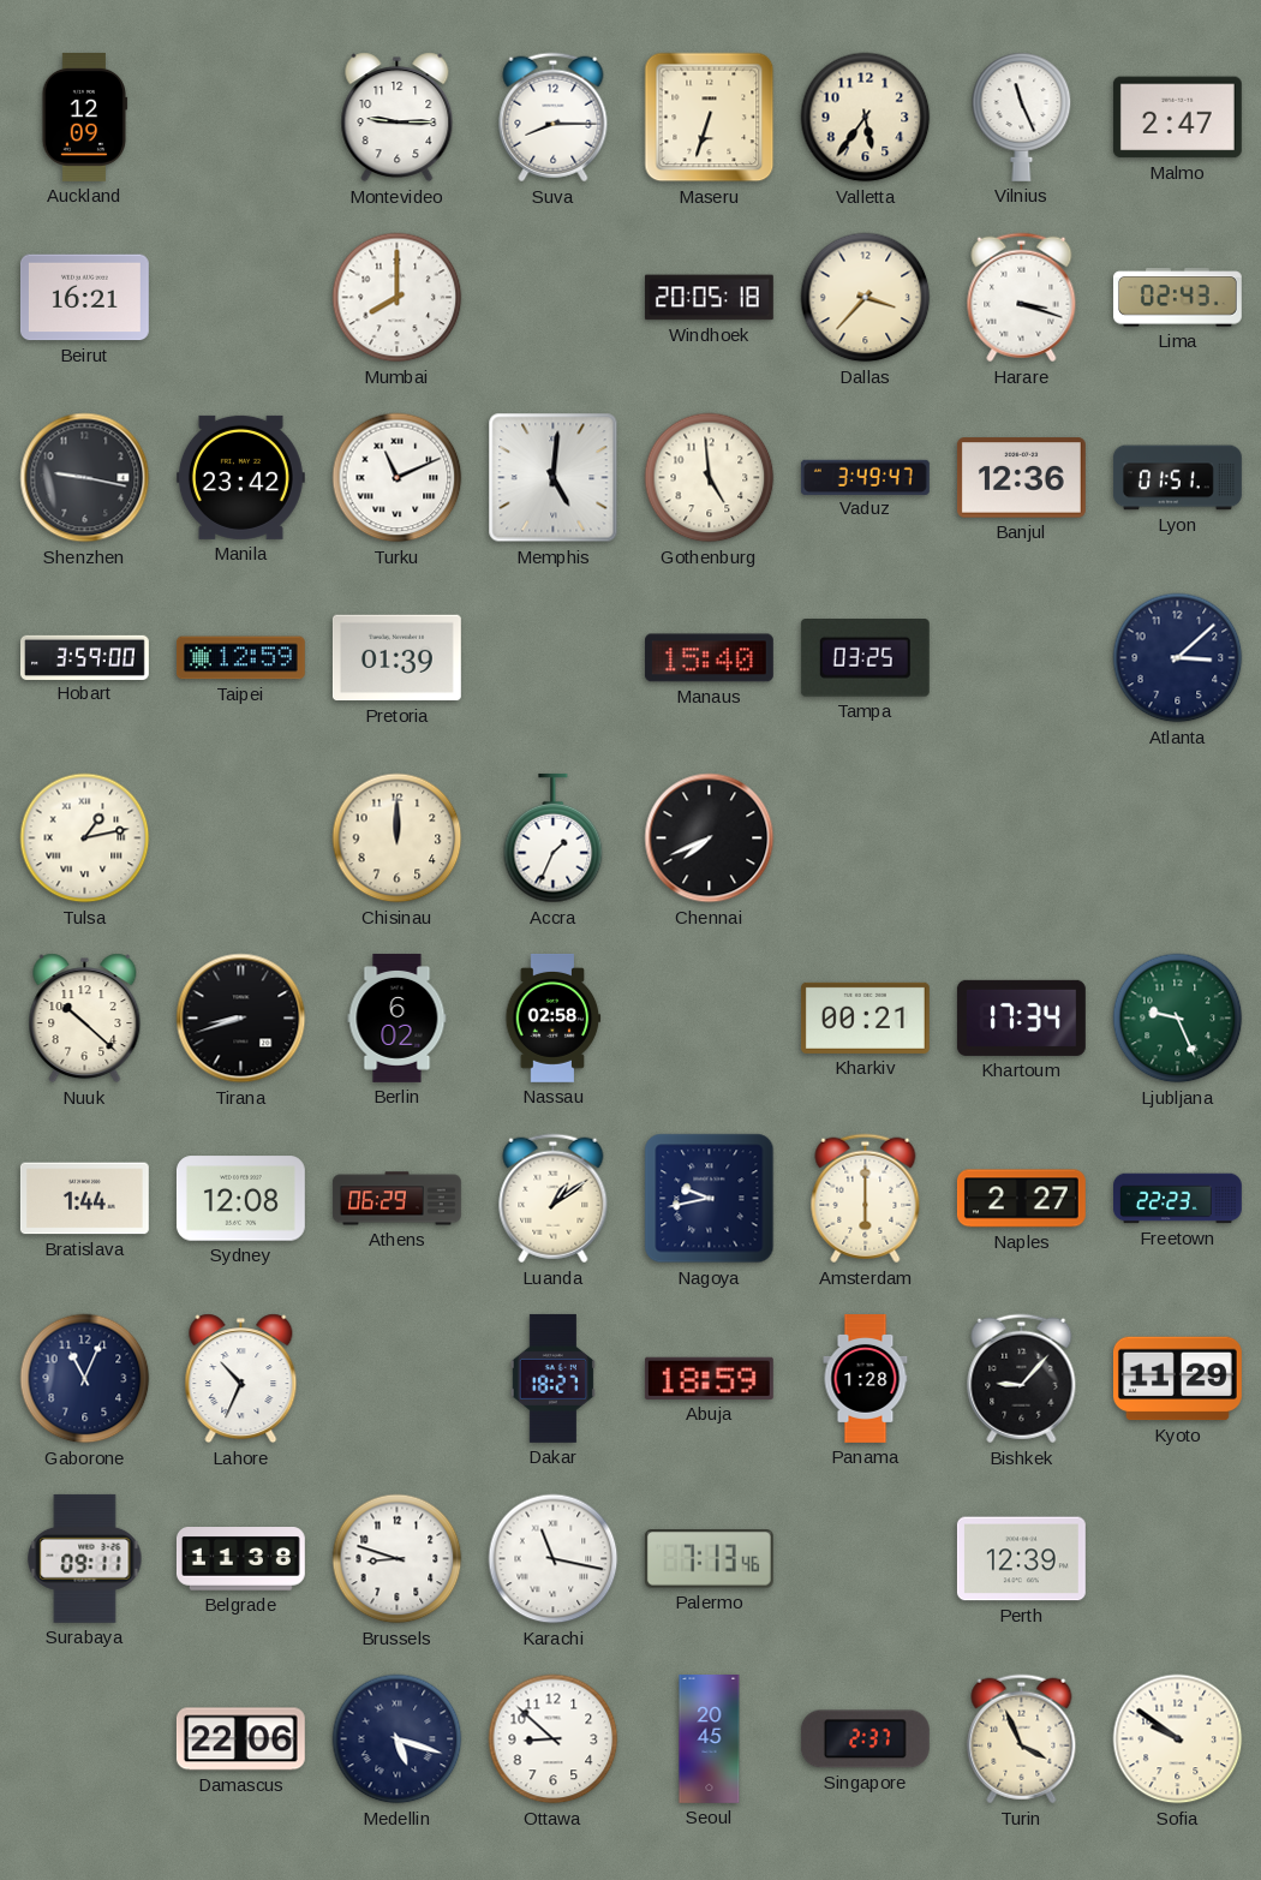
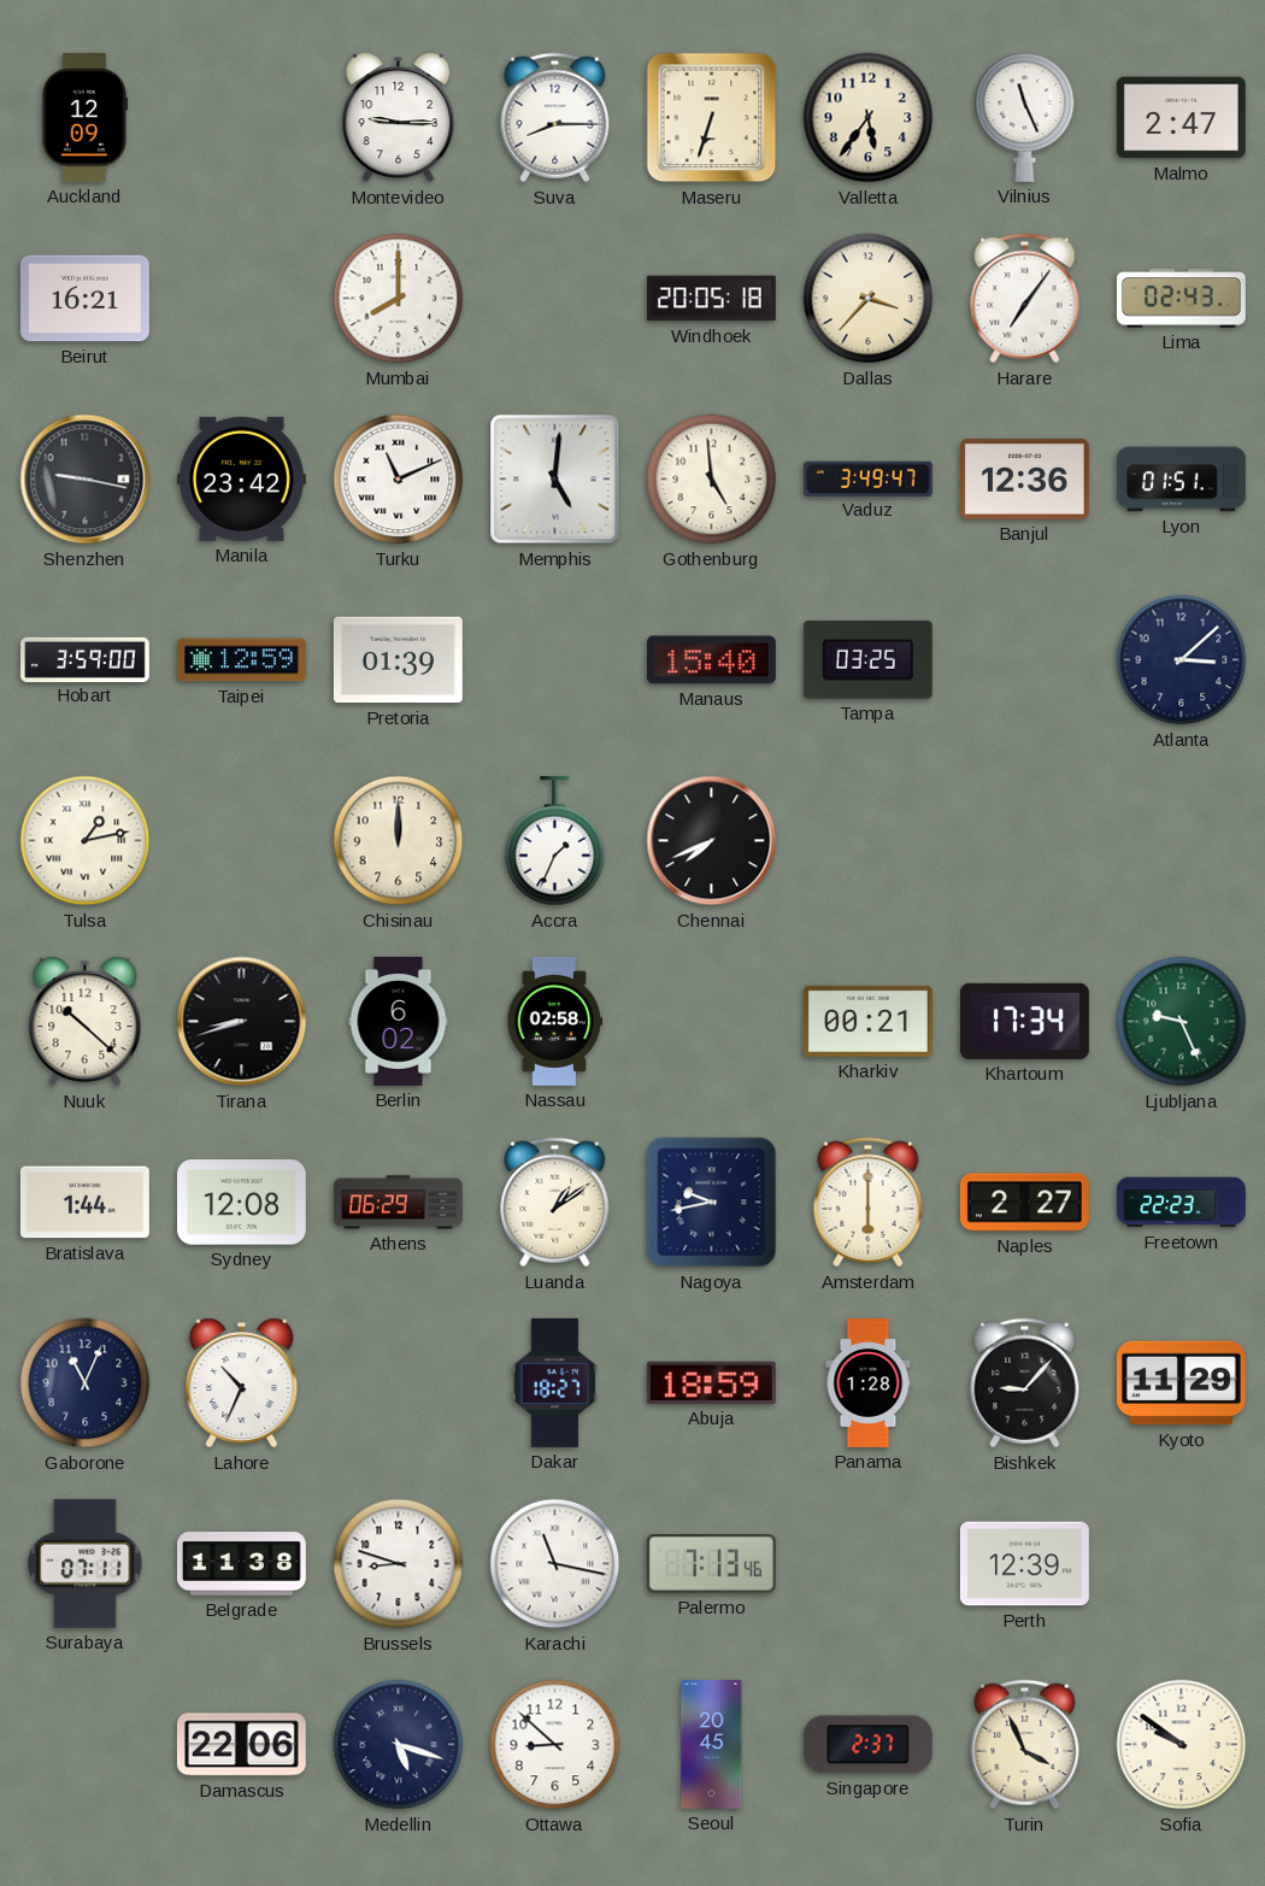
Harare: 3:18 -> 7:06
Surabaya: 09:11 -> 07:11
